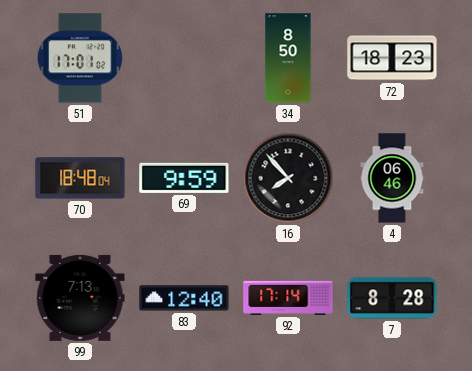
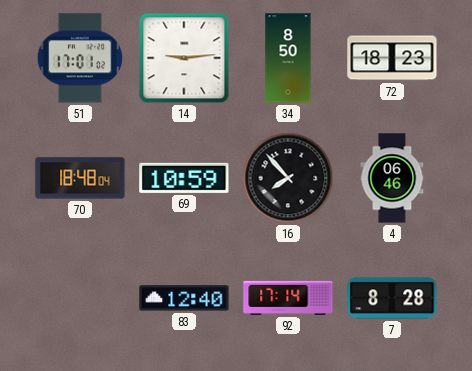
14: none -> 9:14
69: 9:59 -> 10:59
99: 7:13 -> none
